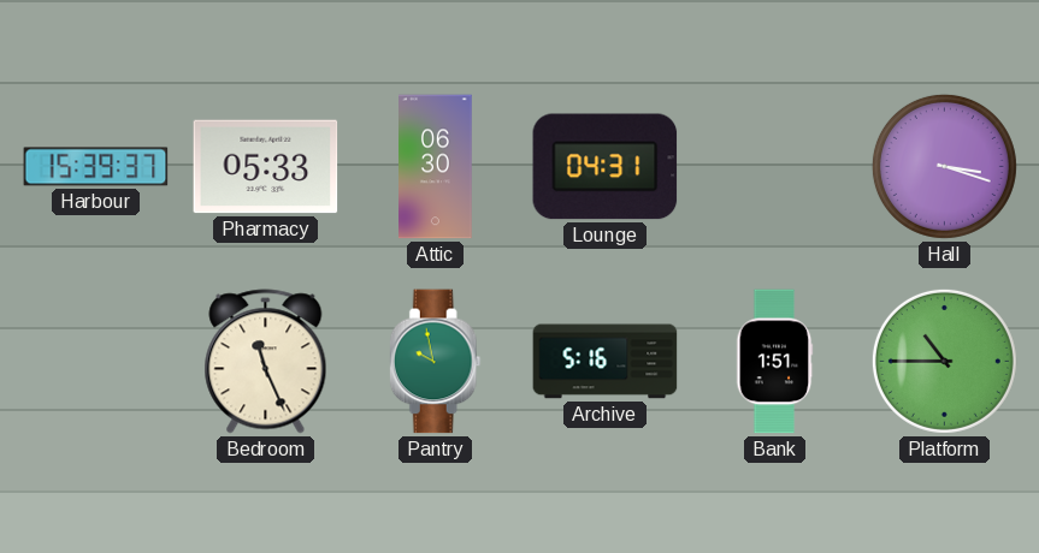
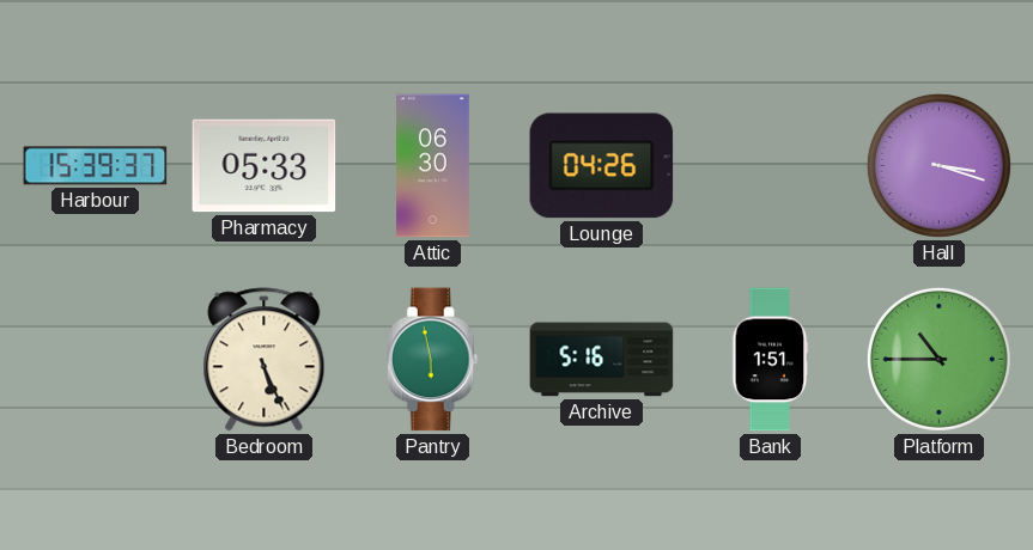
Lounge: 04:31 -> 04:26
Bedroom: 11:26 -> 5:26
Pantry: 9:58 -> 5:58
